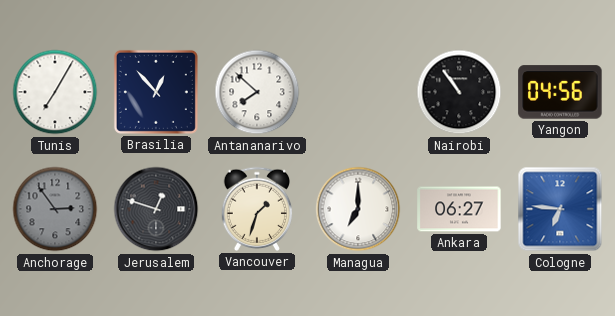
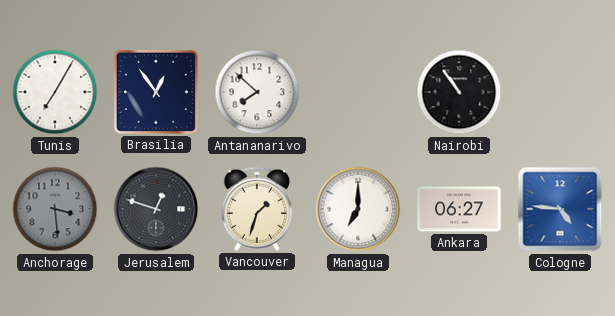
Brasilia: 12:53 -> 12:54
Yangon: 04:56 -> none
Anchorage: 2:54 -> 3:29
Cologne: 6:46 -> 4:46
